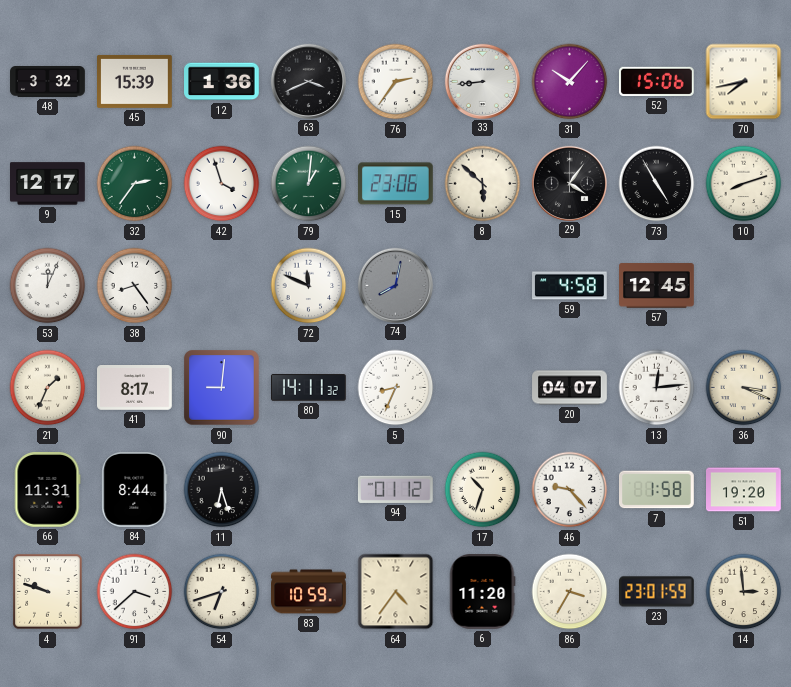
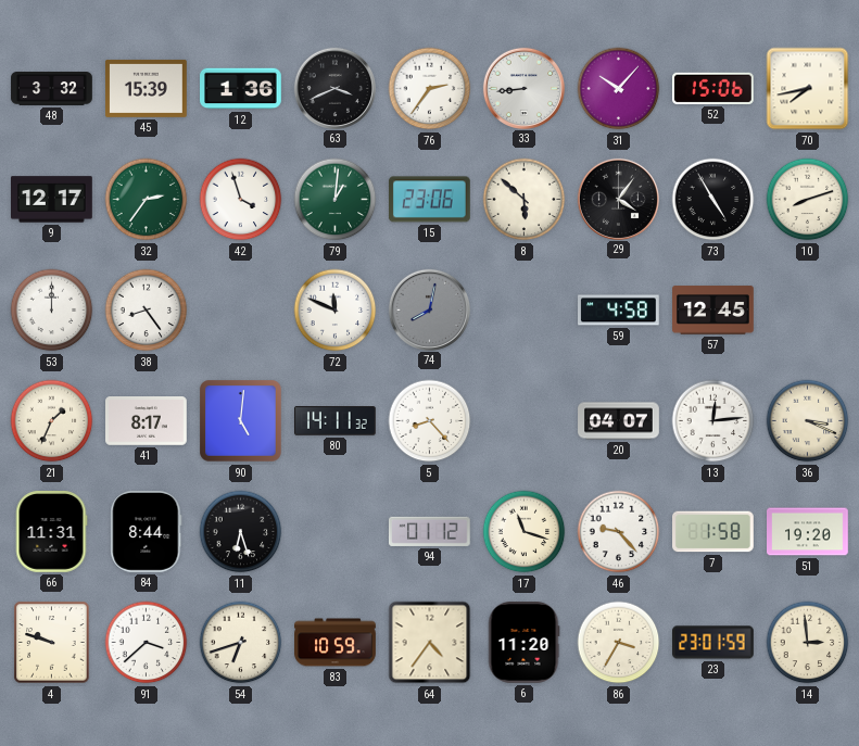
53: 12:04 -> 12:00
90: 9:01 -> 5:01
5: 8:34 -> 8:23
17: 10:33 -> 11:18
